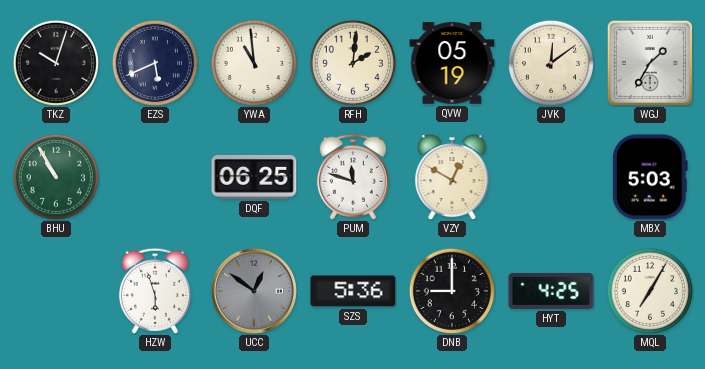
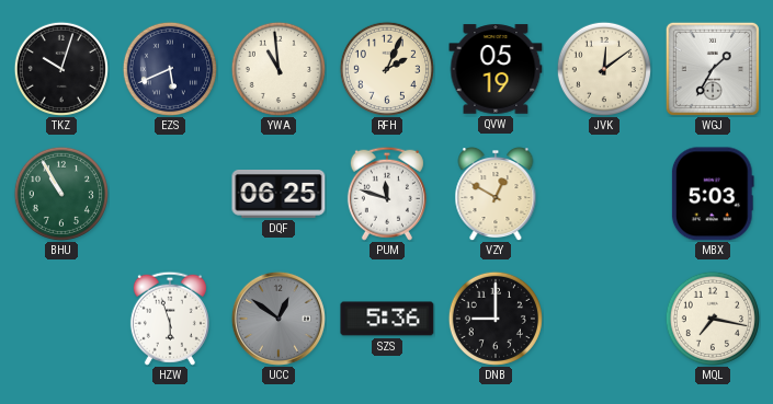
RFH: 2:01 -> 2:04
HYT: 4:25 -> none
MQL: 7:05 -> 7:17
